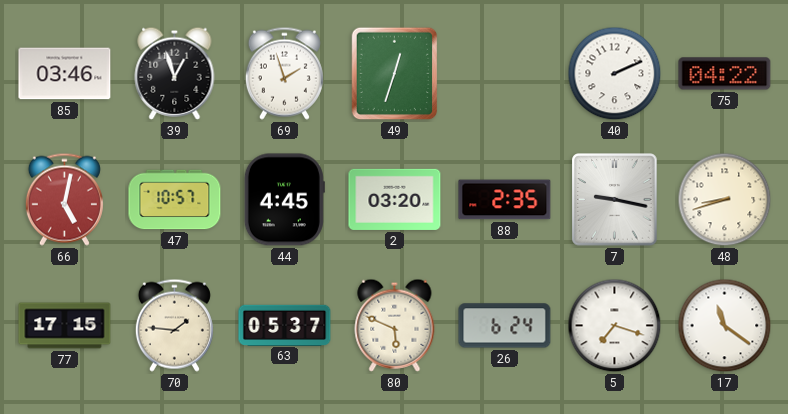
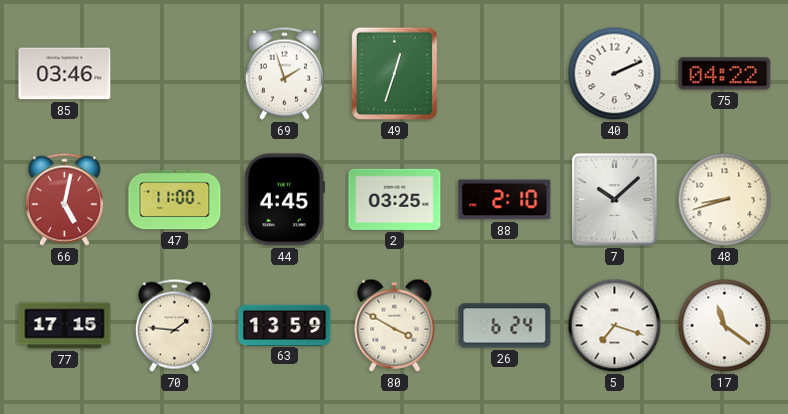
39: 12:57 -> none
47: 10:57 -> 11:00
2: 03:20 -> 03:25
88: 2:35 -> 2:10
7: 9:17 -> 10:08
63: 05:37 -> 13:59
80: 5:49 -> 3:50
